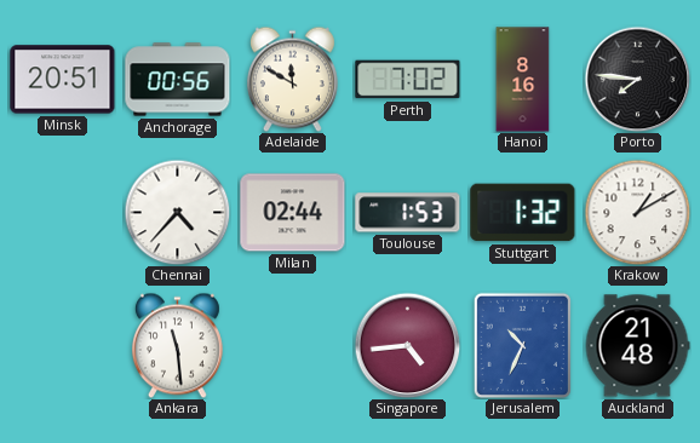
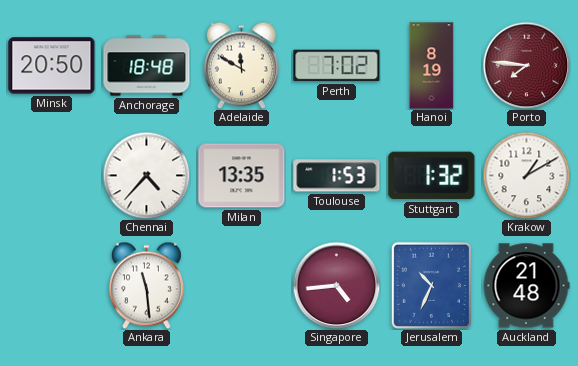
Minsk: 20:51 -> 20:50
Anchorage: 00:56 -> 18:48
Hanoi: 8:16 -> 8:19
Porto dial: black -> burgundy
Milan: 02:44 -> 13:35
